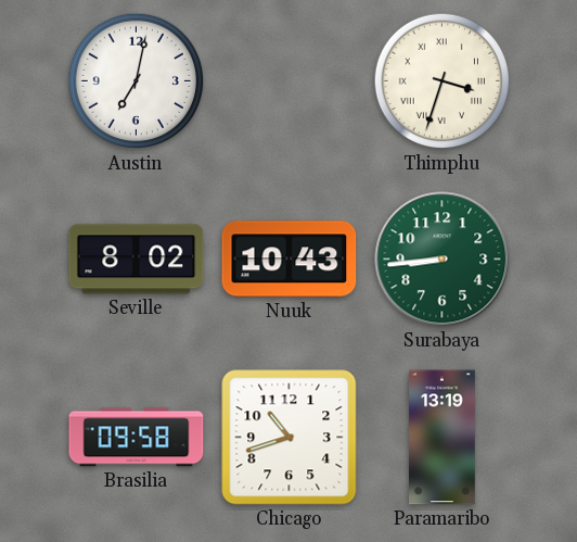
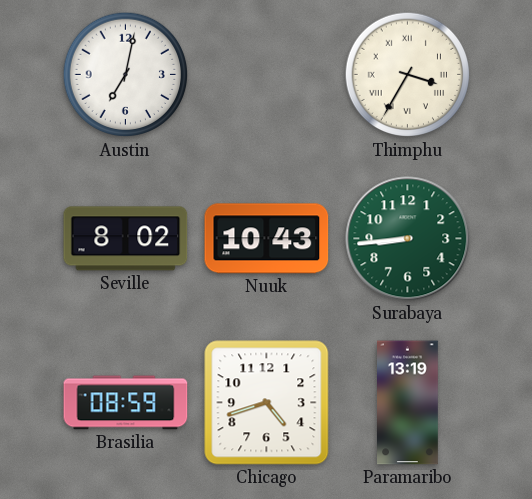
Thimphu: 3:33 -> 3:35
Brasilia: 09:58 -> 08:59
Chicago: 10:42 -> 4:42
